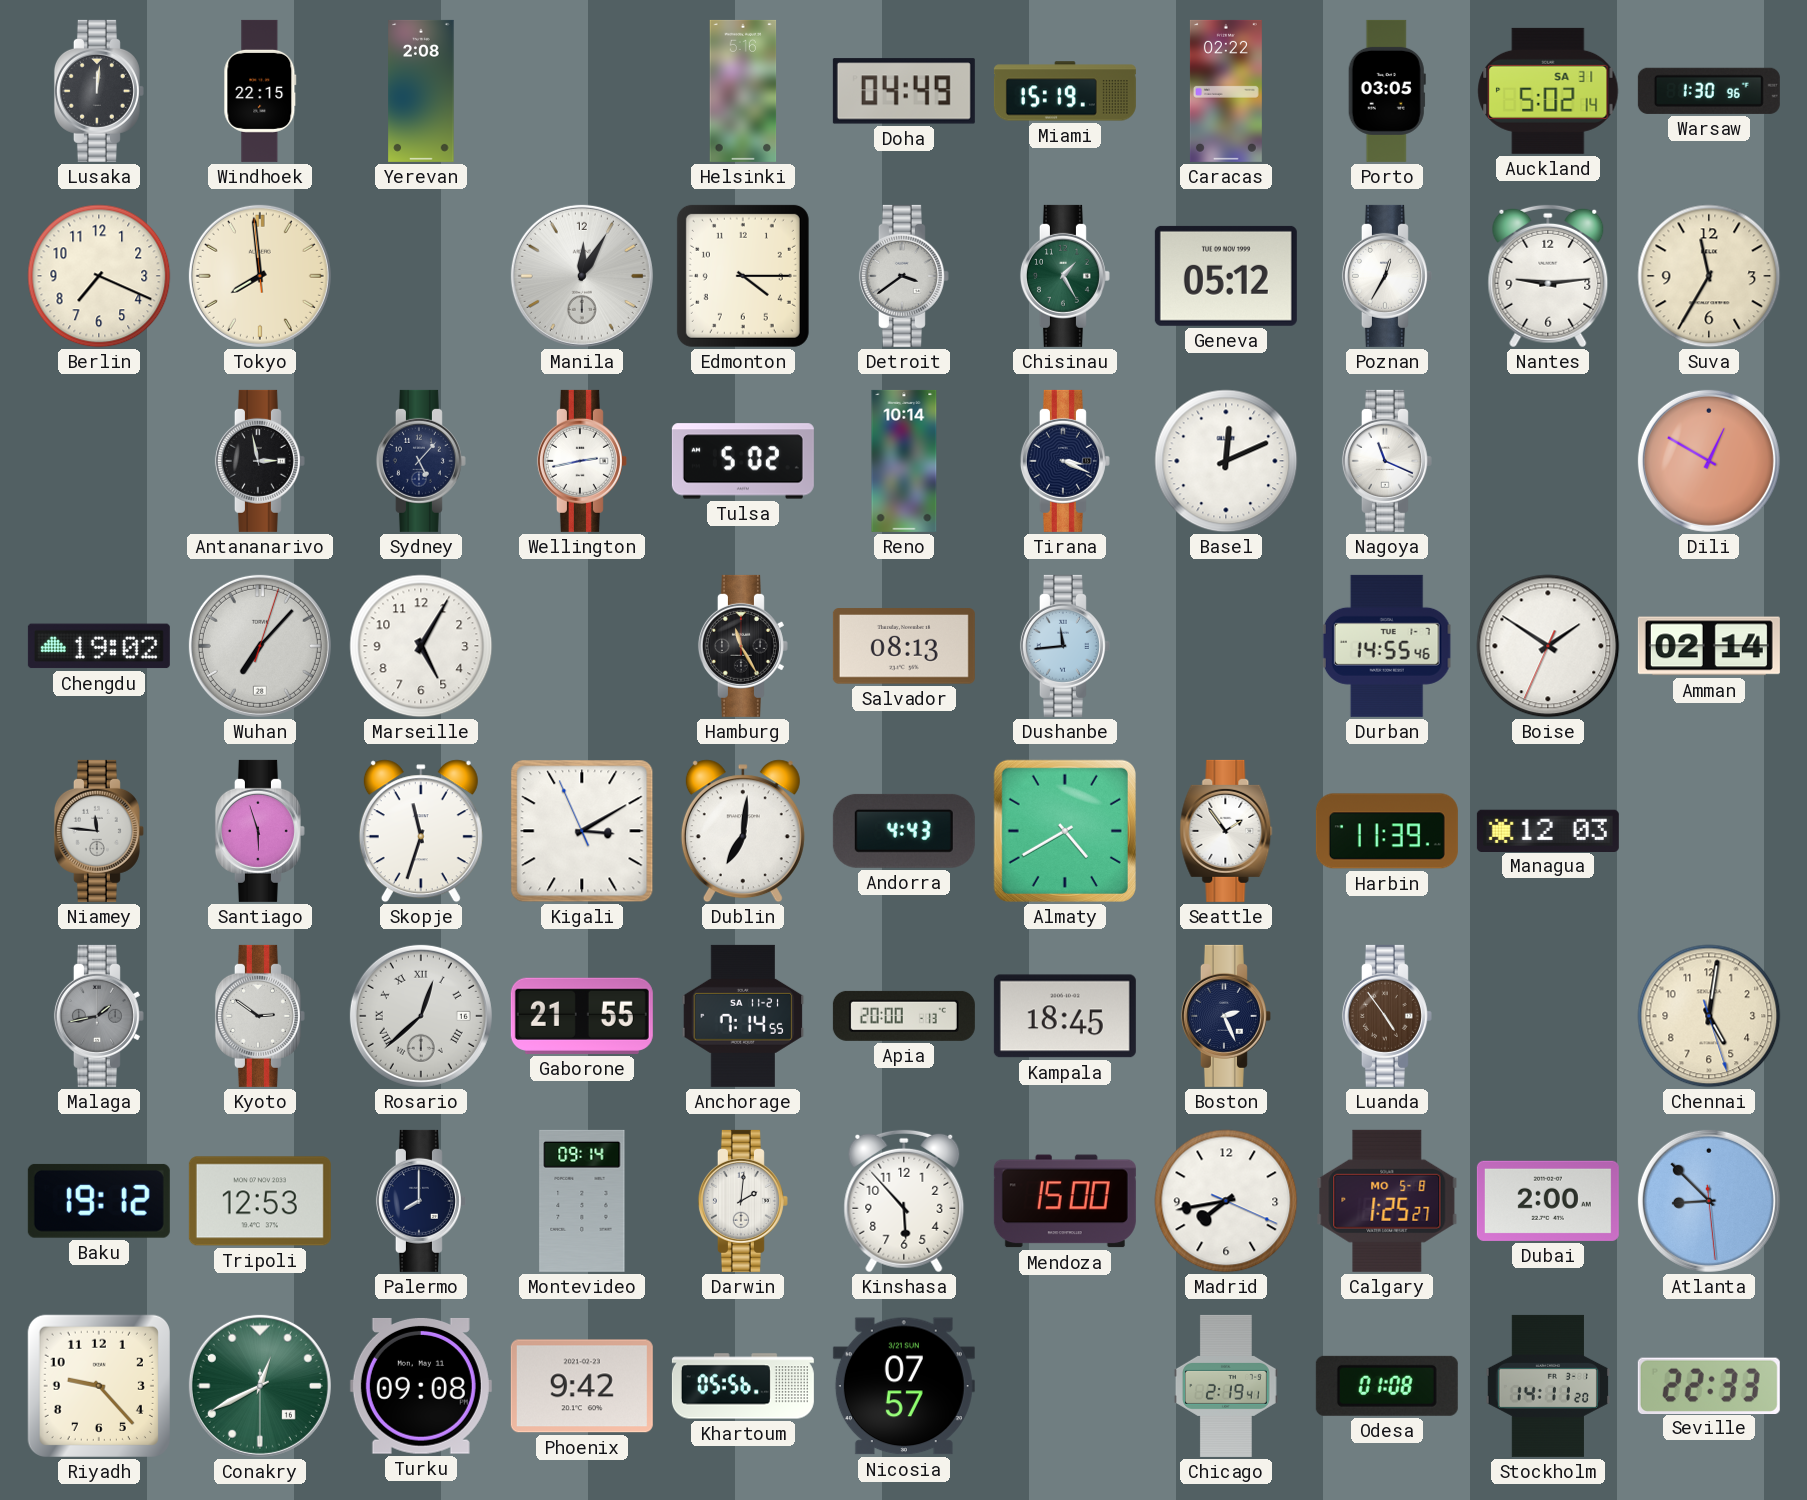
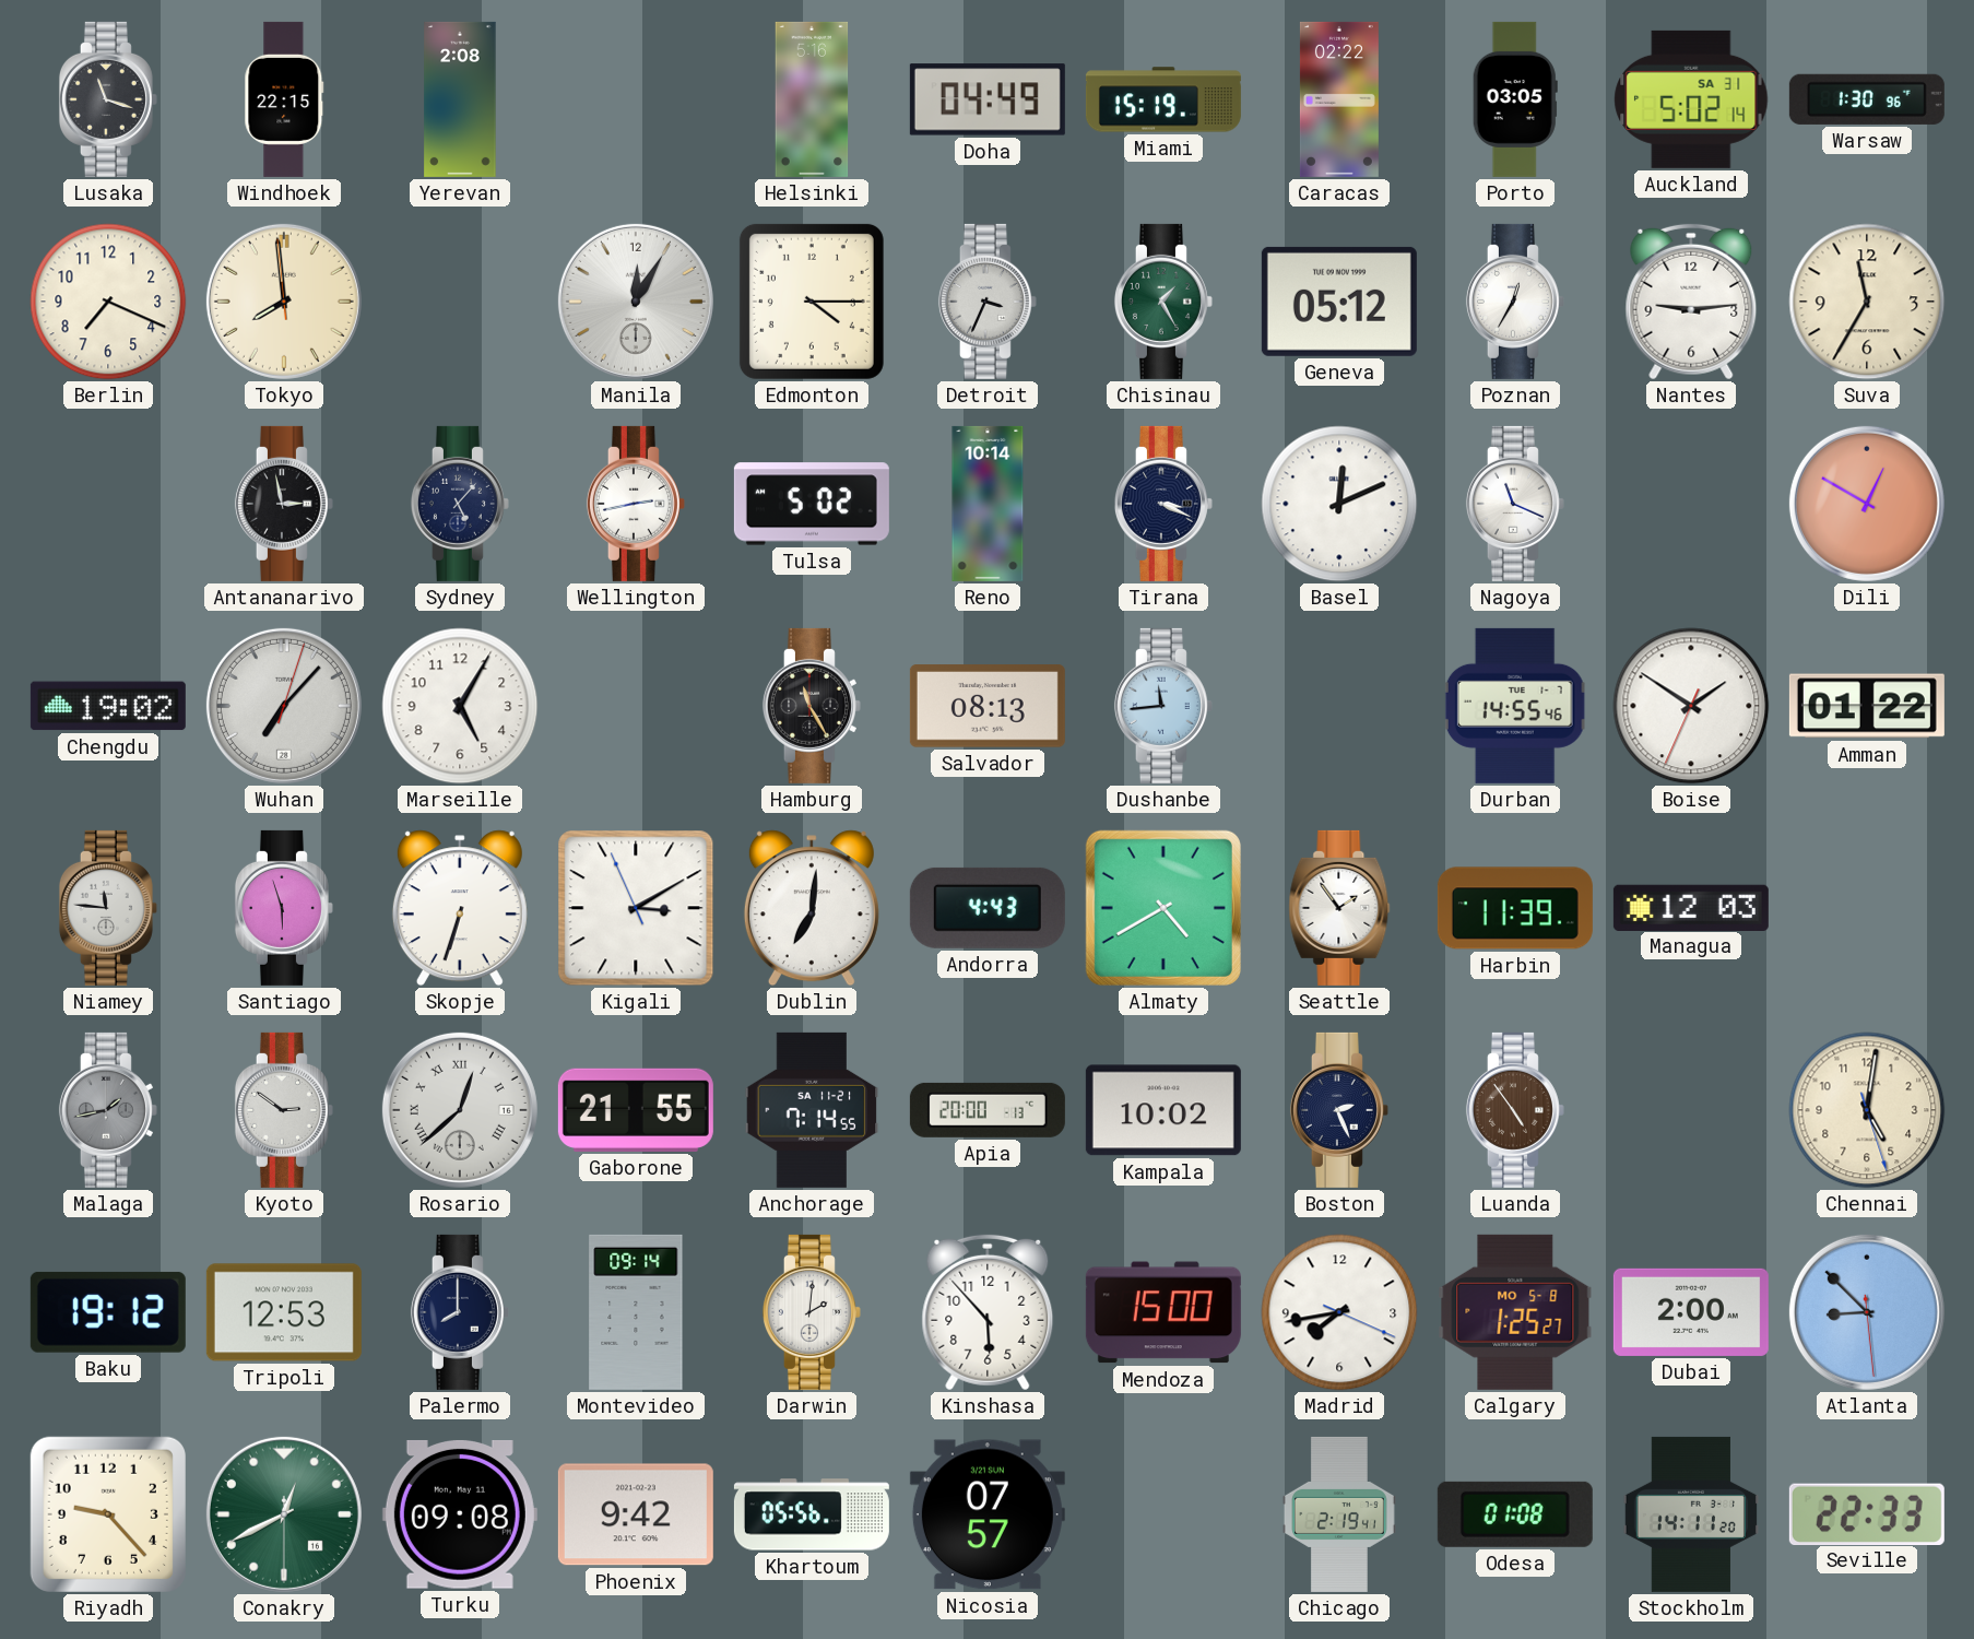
Lusaka: 12:01 -> 11:18
Detroit: 3:39 -> 3:34
Amman: 02:14 -> 01:22
Skopje: 11:33 -> 6:33
Kampala: 18:45 -> 10:02
